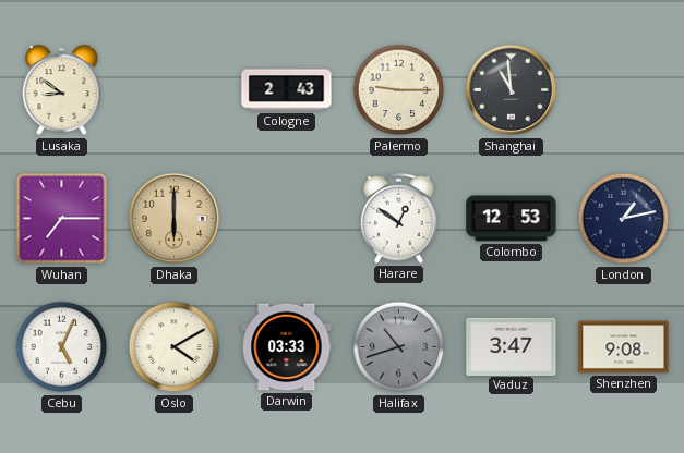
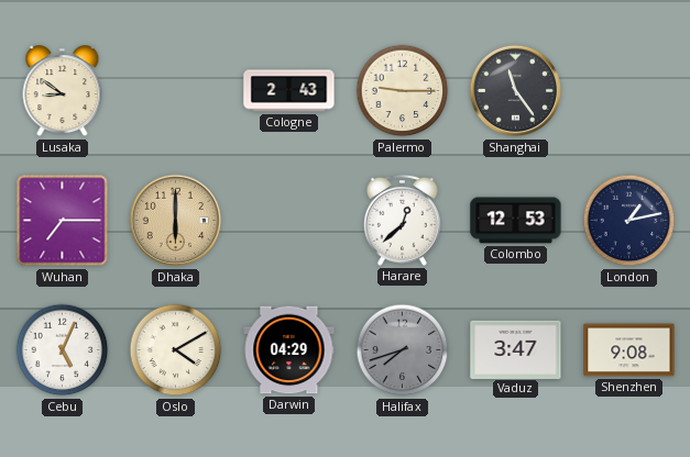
Shanghai: 10:59 -> 11:24
Harare: 12:51 -> 12:38
Darwin: 03:33 -> 04:29
Halifax: 10:42 -> 7:42
